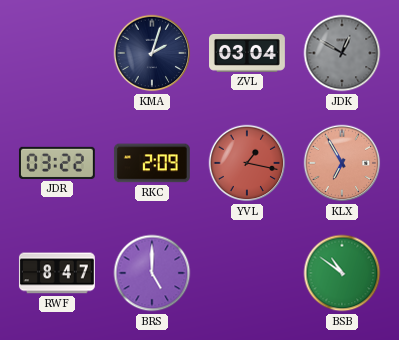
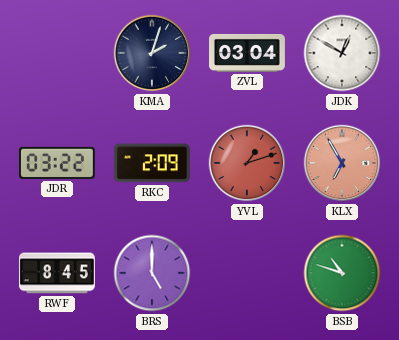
JDK dial: grey -> white
YVL: 1:17 -> 1:12
RWF: 8:47 -> 8:45
BSB: 10:51 -> 10:48
